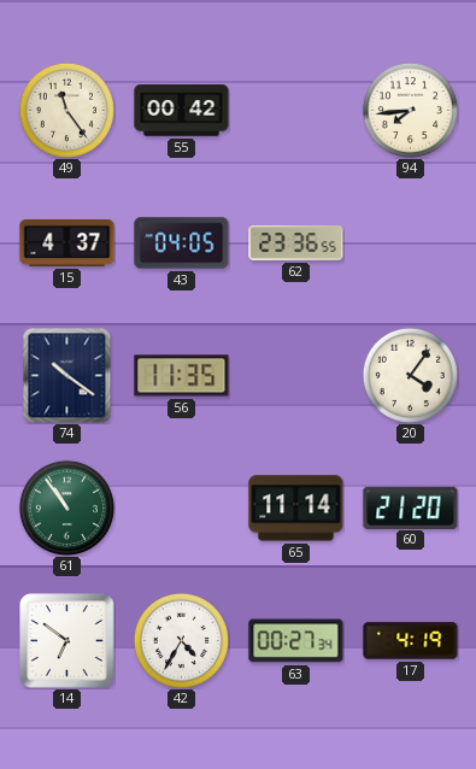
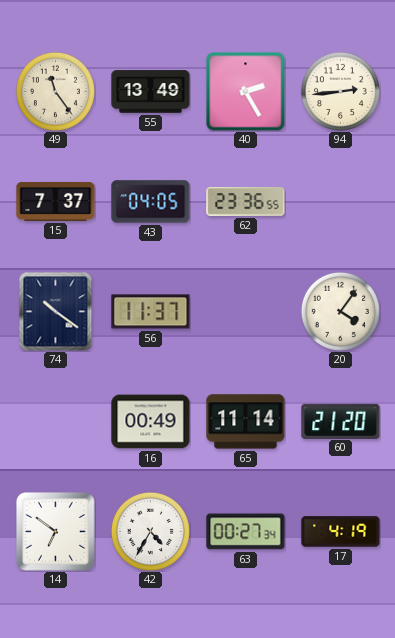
55: 00:42 -> 13:49
40: none -> 2:25
94: 7:44 -> 2:44
15: 4:37 -> 7:37
56: 11:35 -> 11:37
61: 10:54 -> none
16: none -> 00:49
